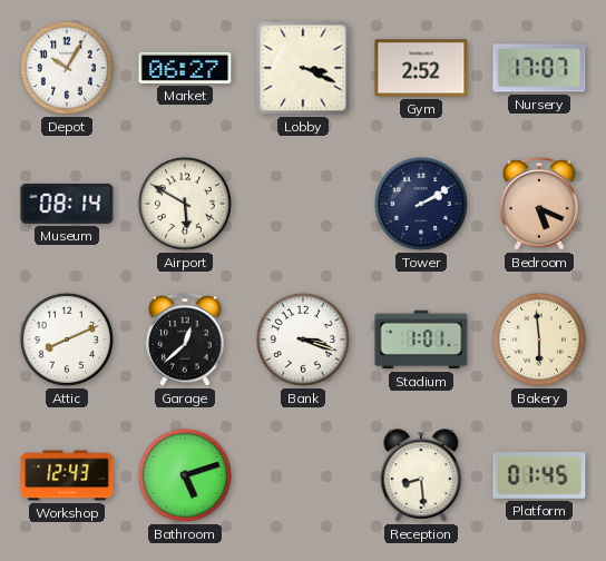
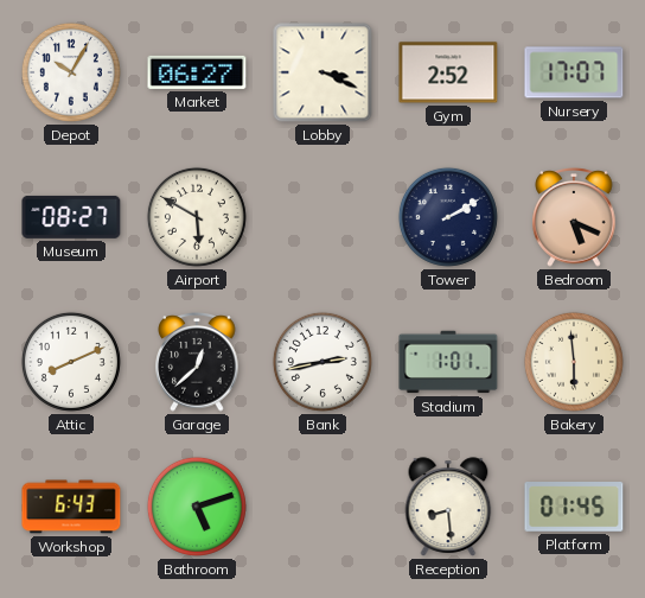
Museum: 08:14 -> 08:27
Bank: 3:18 -> 2:43
Workshop: 12:43 -> 6:43
